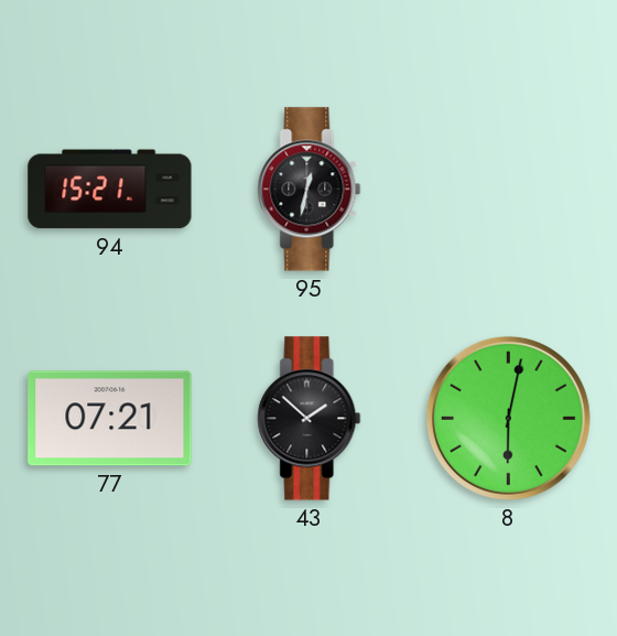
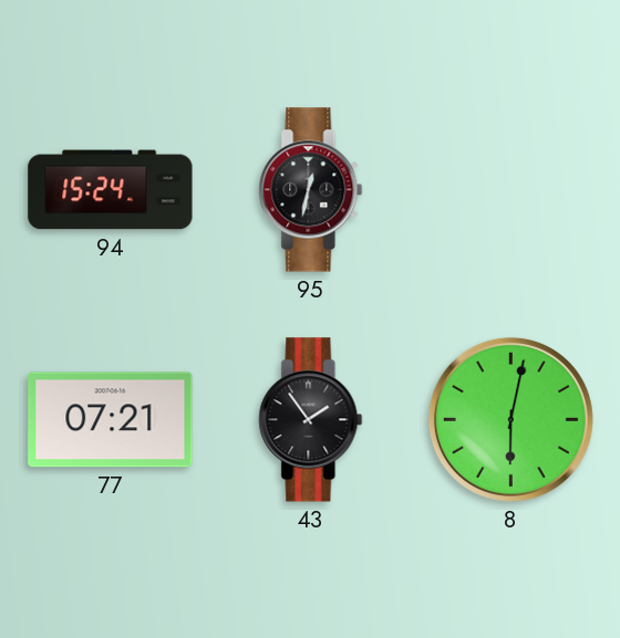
94: 15:21 -> 15:24
43: 1:52 -> 1:54
